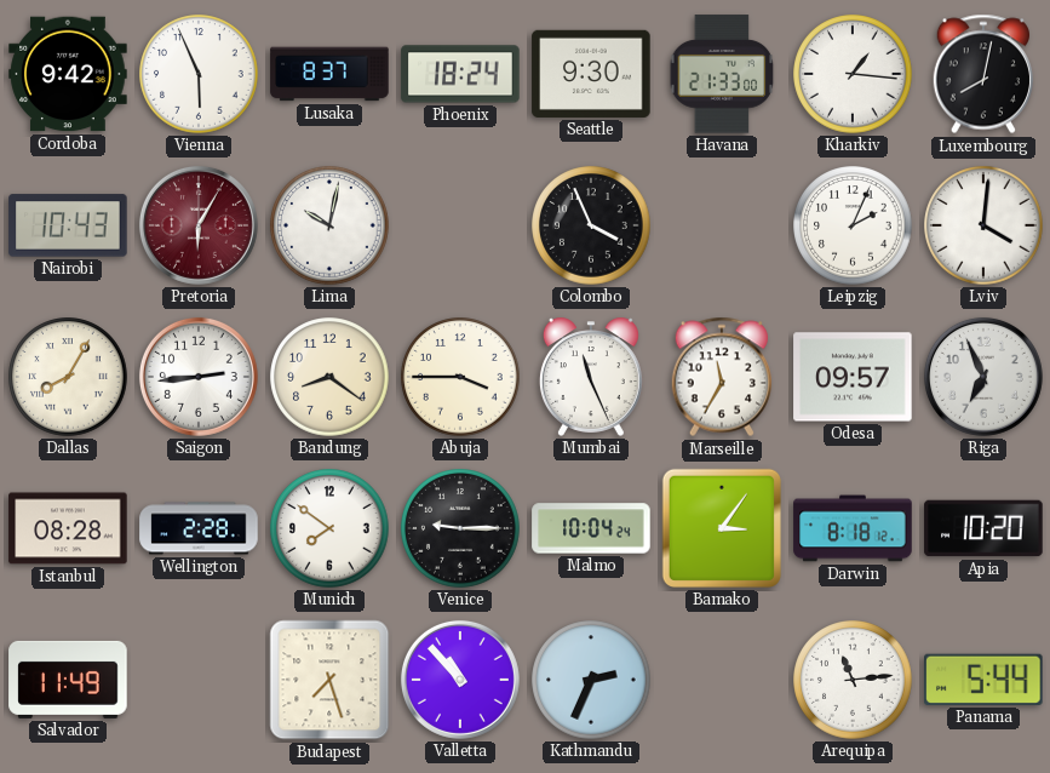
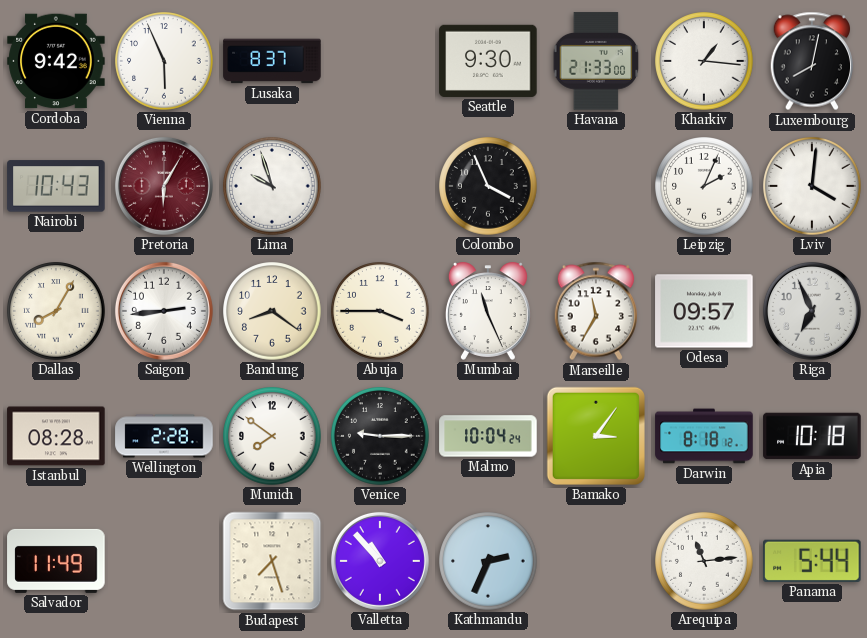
Phoenix: 18:24 -> none
Lima: 10:02 -> 9:57
Apia: 10:20 -> 10:18
